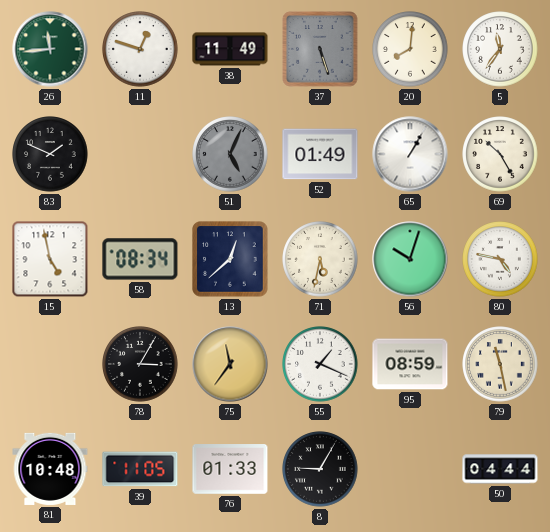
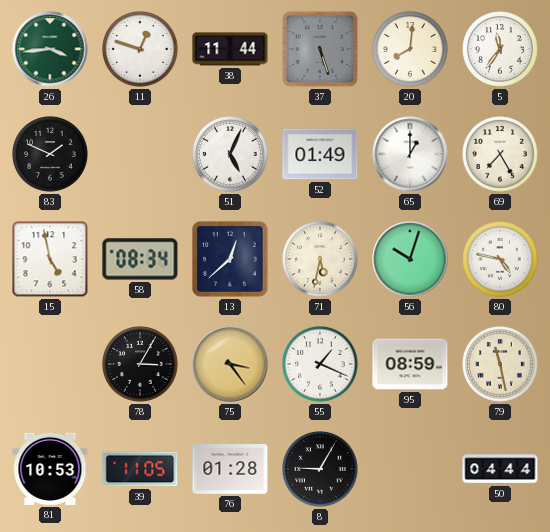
26: 11:44 -> 3:44
38: 11:49 -> 11:44
51 dial: grey -> white
65: 1:05 -> 1:00
69: 10:25 -> 7:25
75: 11:36 -> 3:24
81: 10:48 -> 10:53
76: 01:33 -> 01:28
